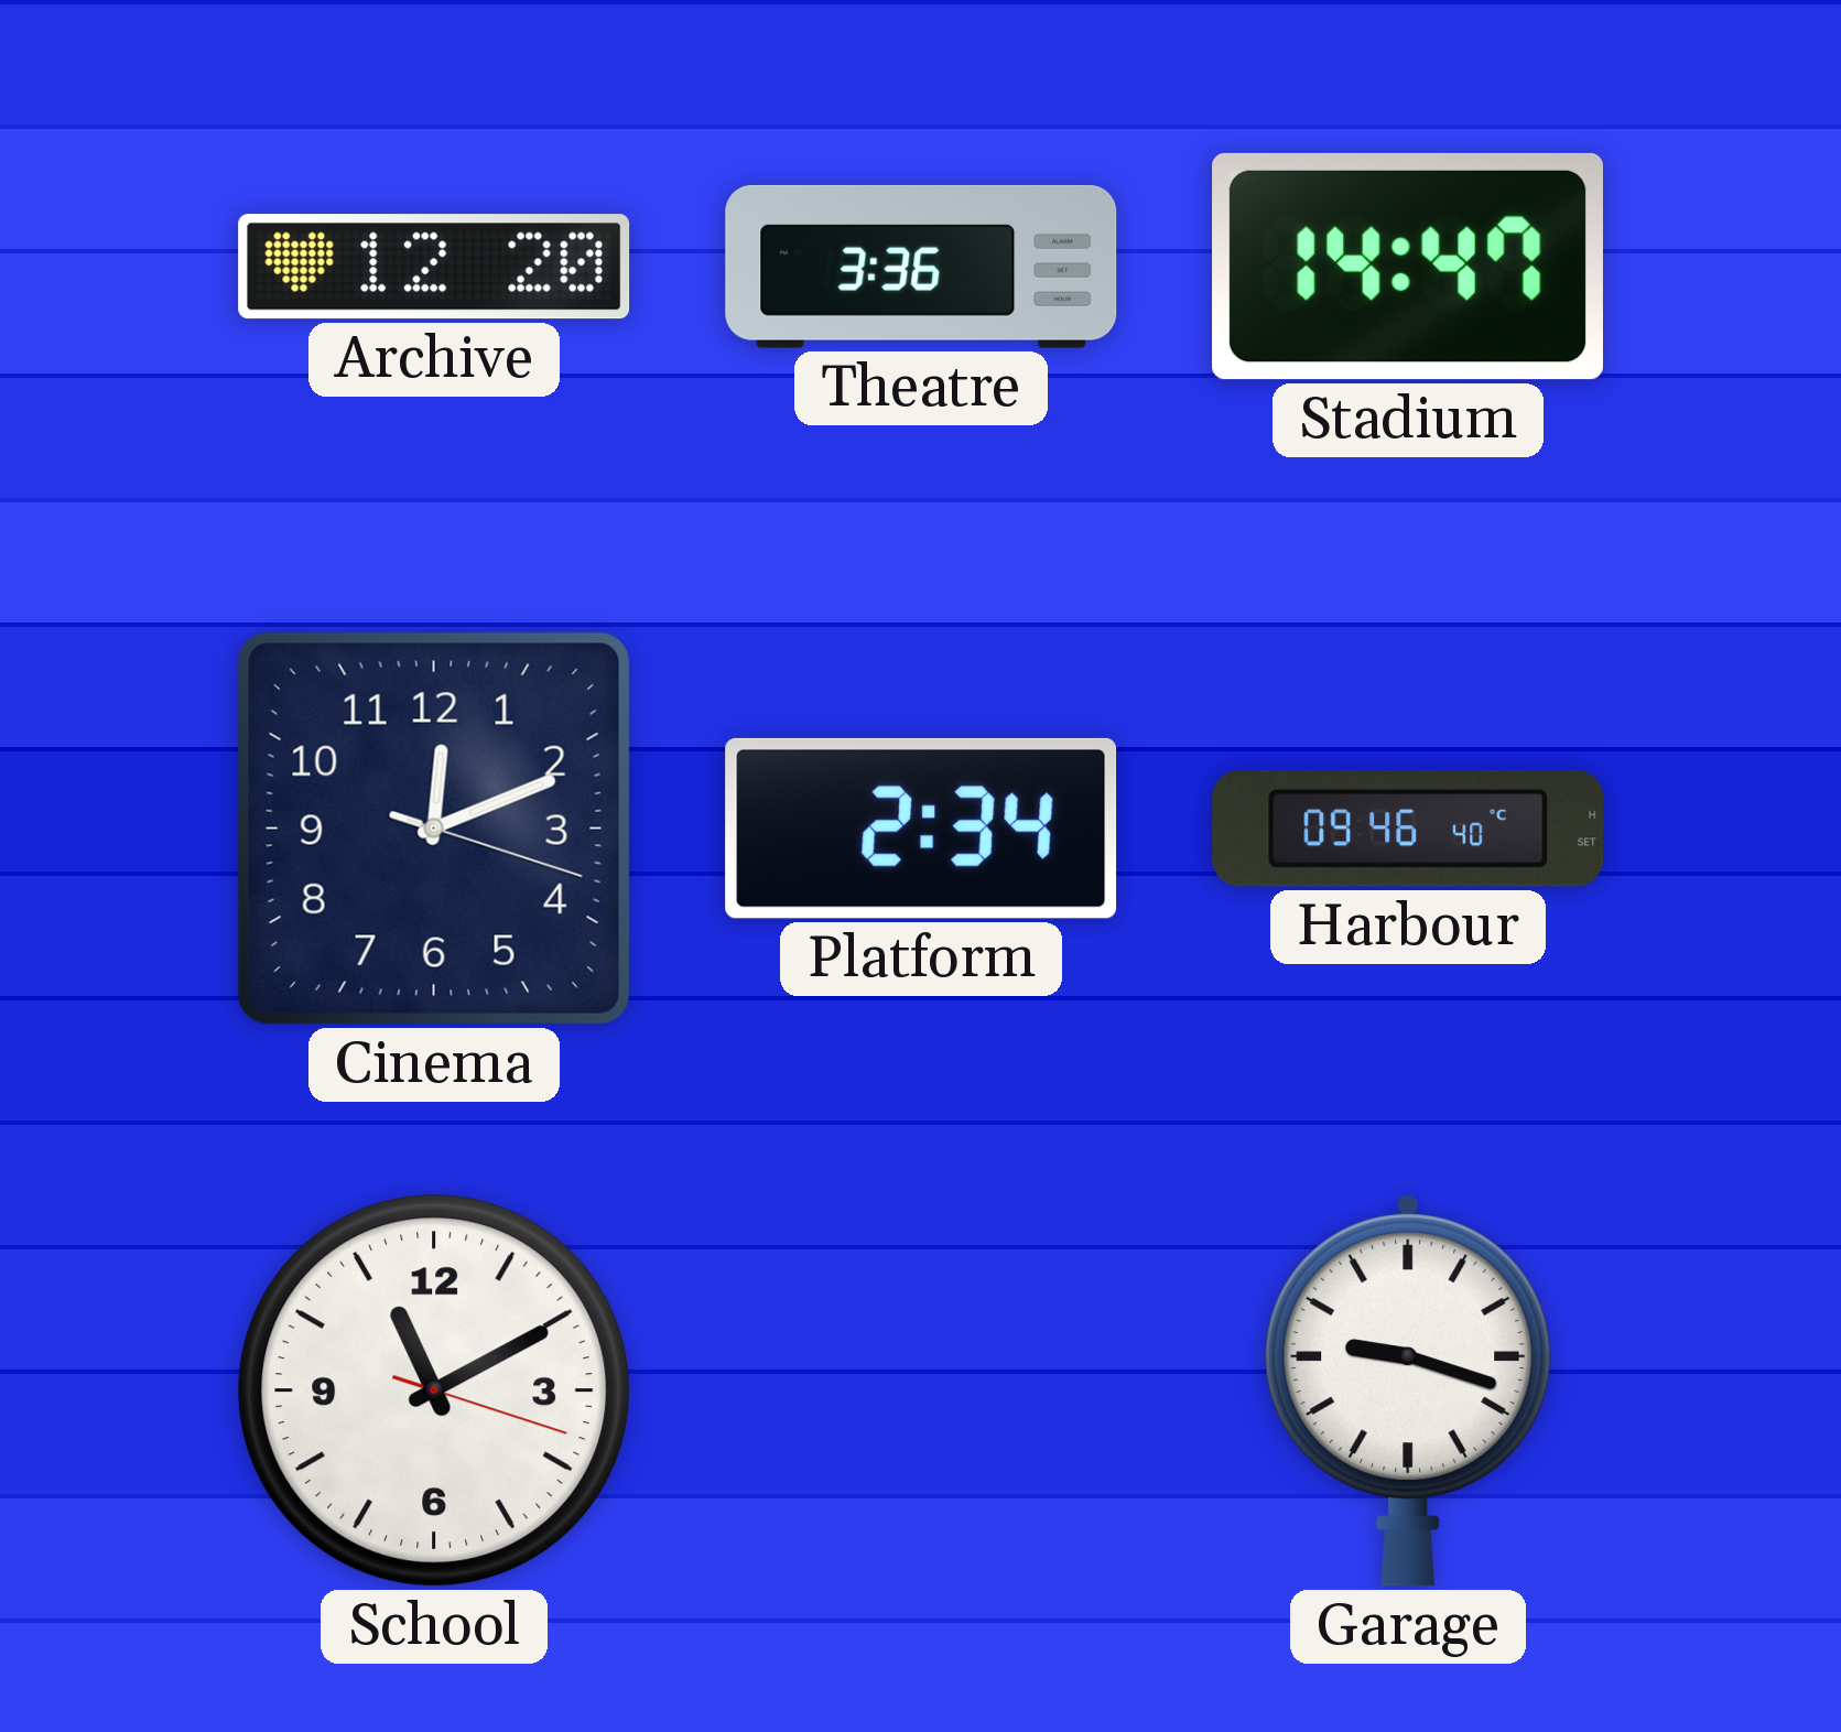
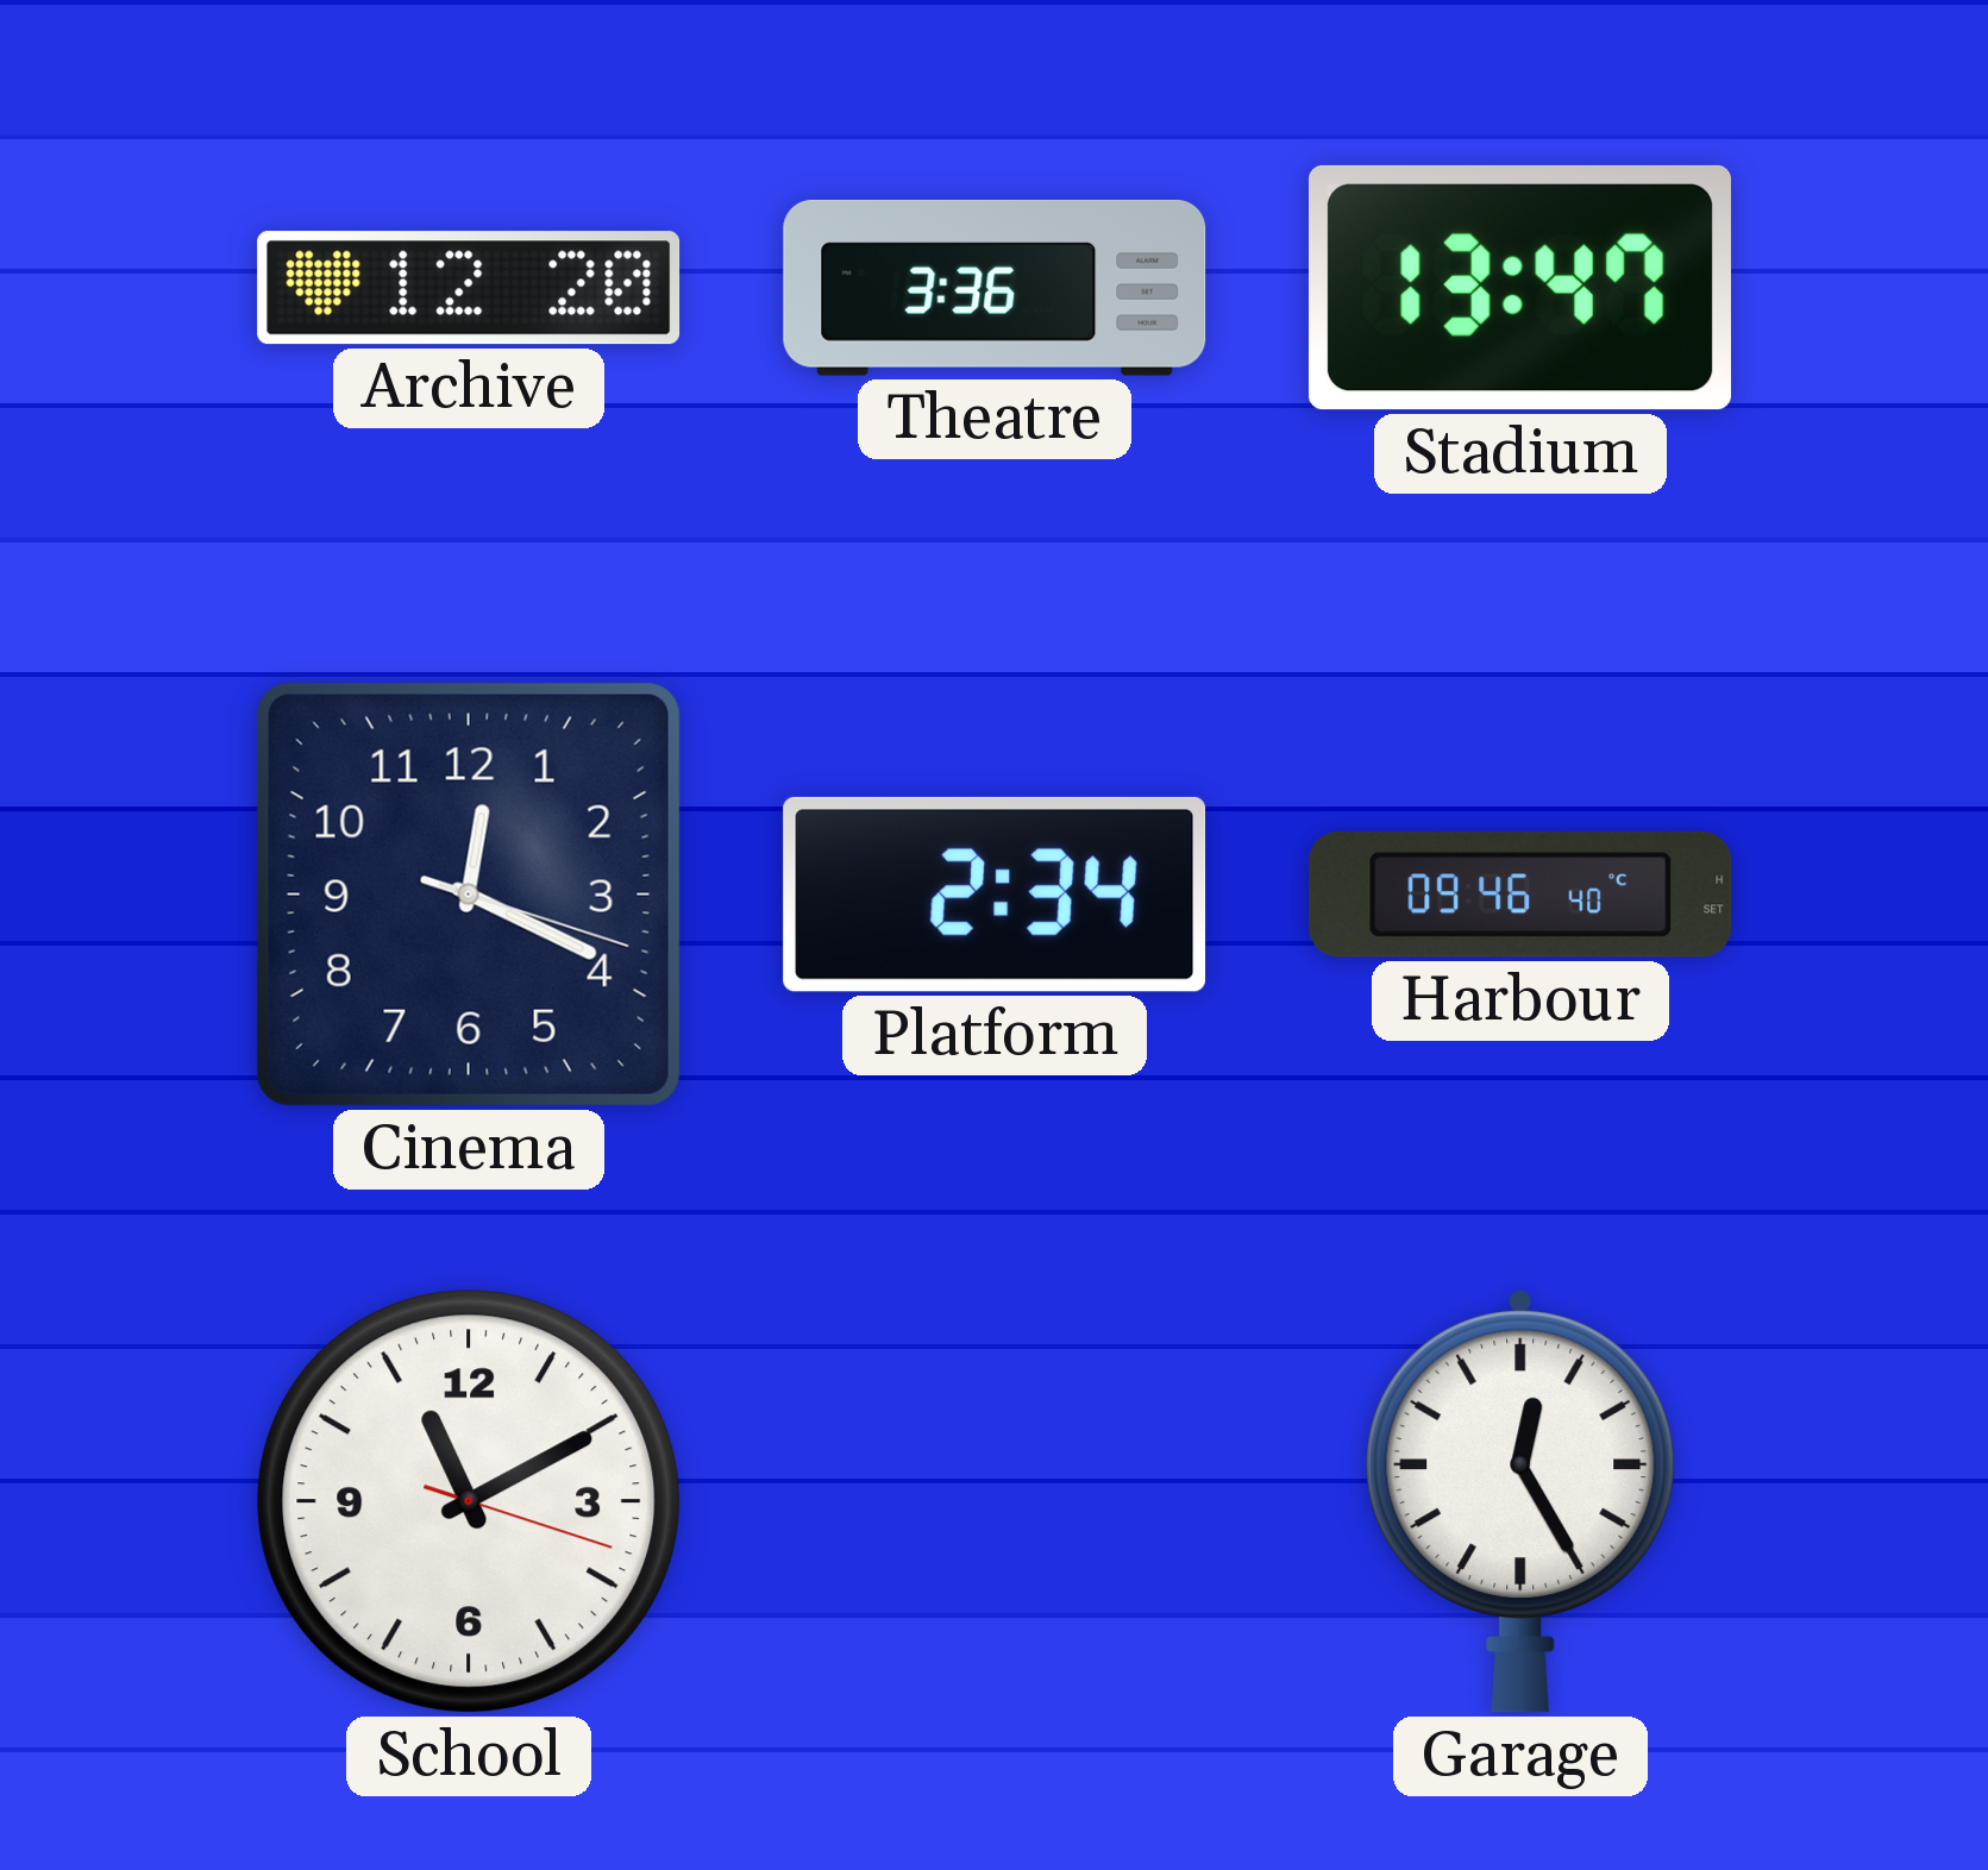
Stadium: 14:47 -> 13:47
Cinema: 12:11 -> 12:19
Garage: 9:18 -> 12:25
